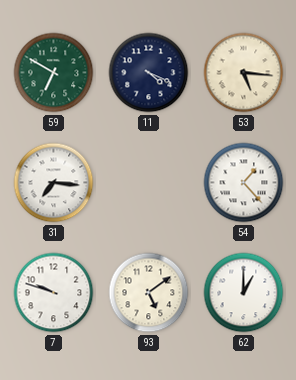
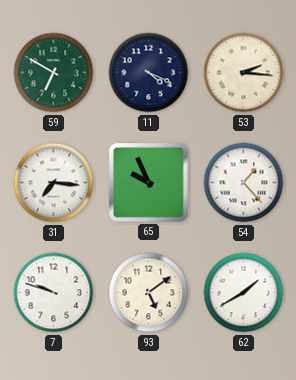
53: 5:16 -> 2:16
65: none -> 9:56
62: 1:00 -> 1:40
